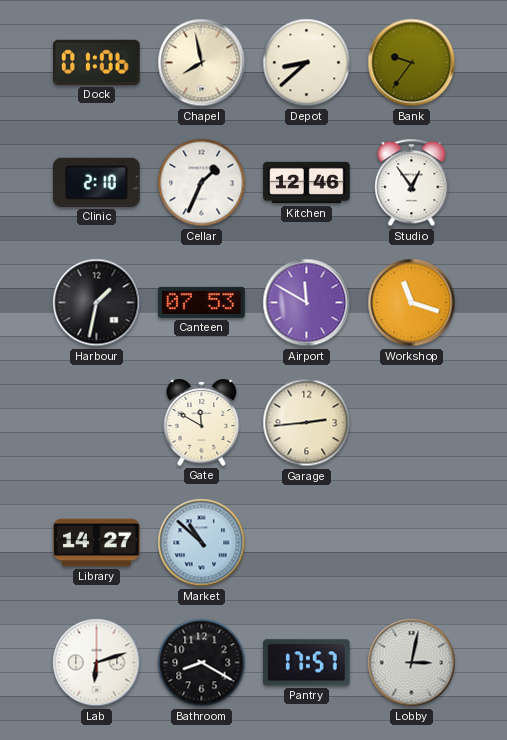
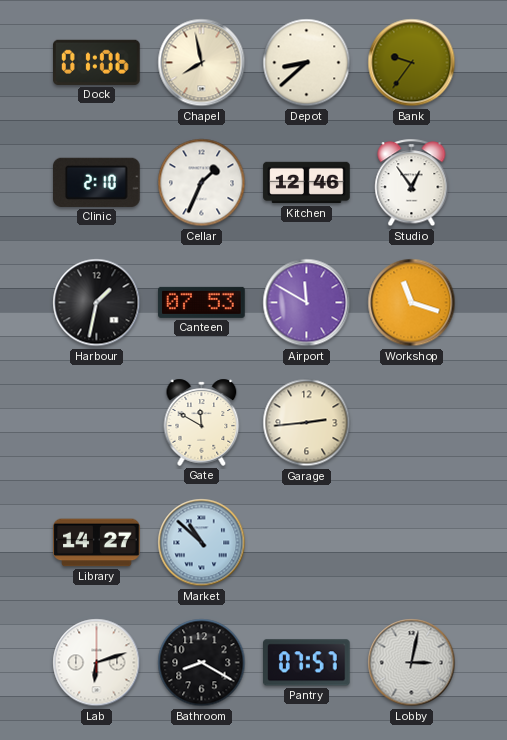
Pantry: 17:57 -> 07:57
